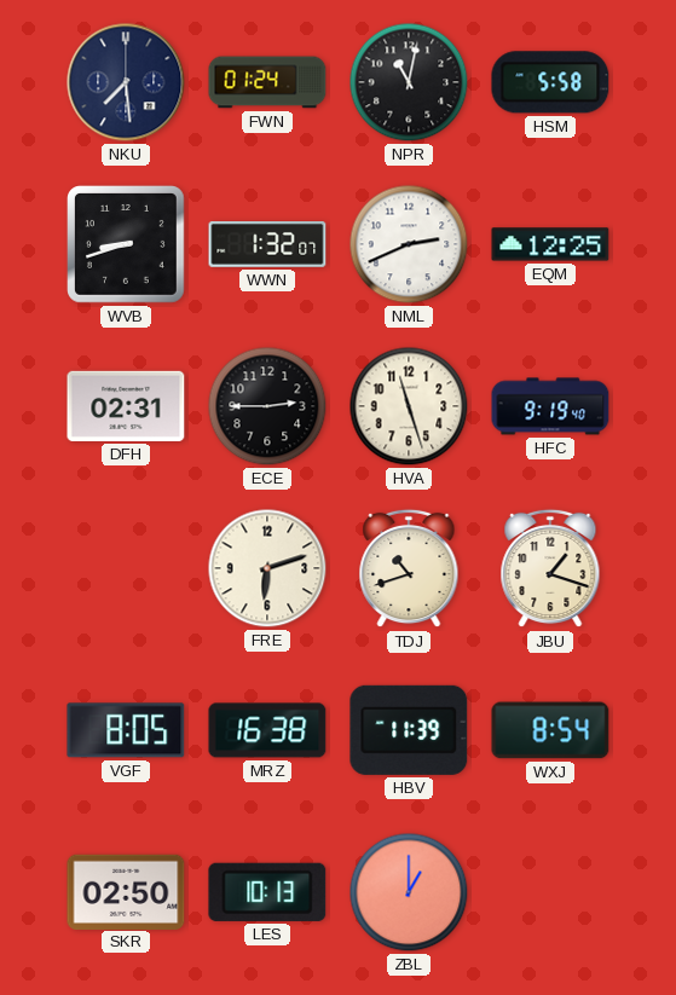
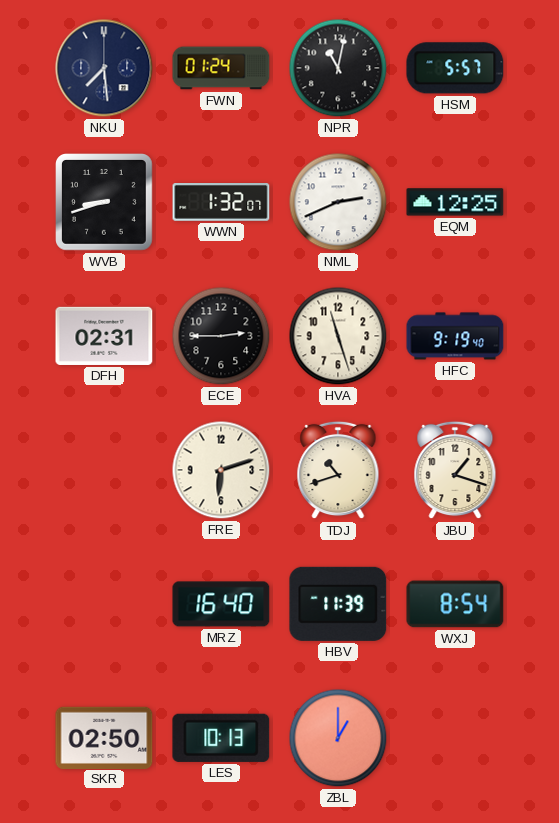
HSM: 5:58 -> 5:57
VGF: 8:05 -> none
MRZ: 16:38 -> 16:40
